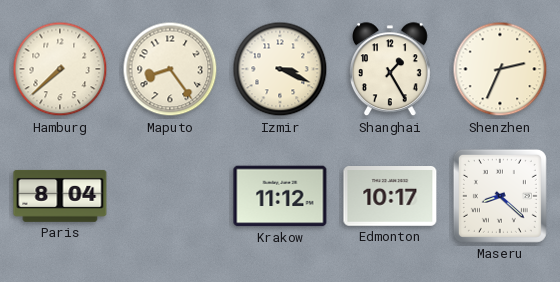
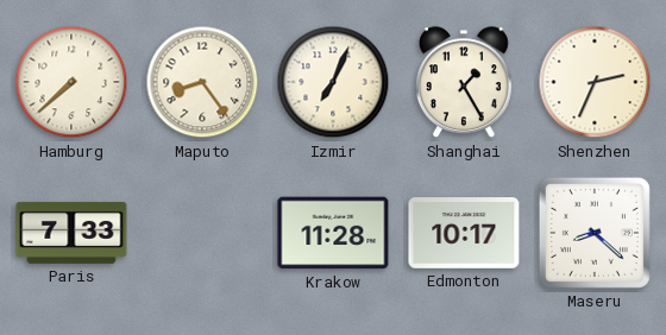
Izmir: 3:19 -> 7:04
Paris: 8:04 -> 7:33
Krakow: 11:12 -> 11:28
